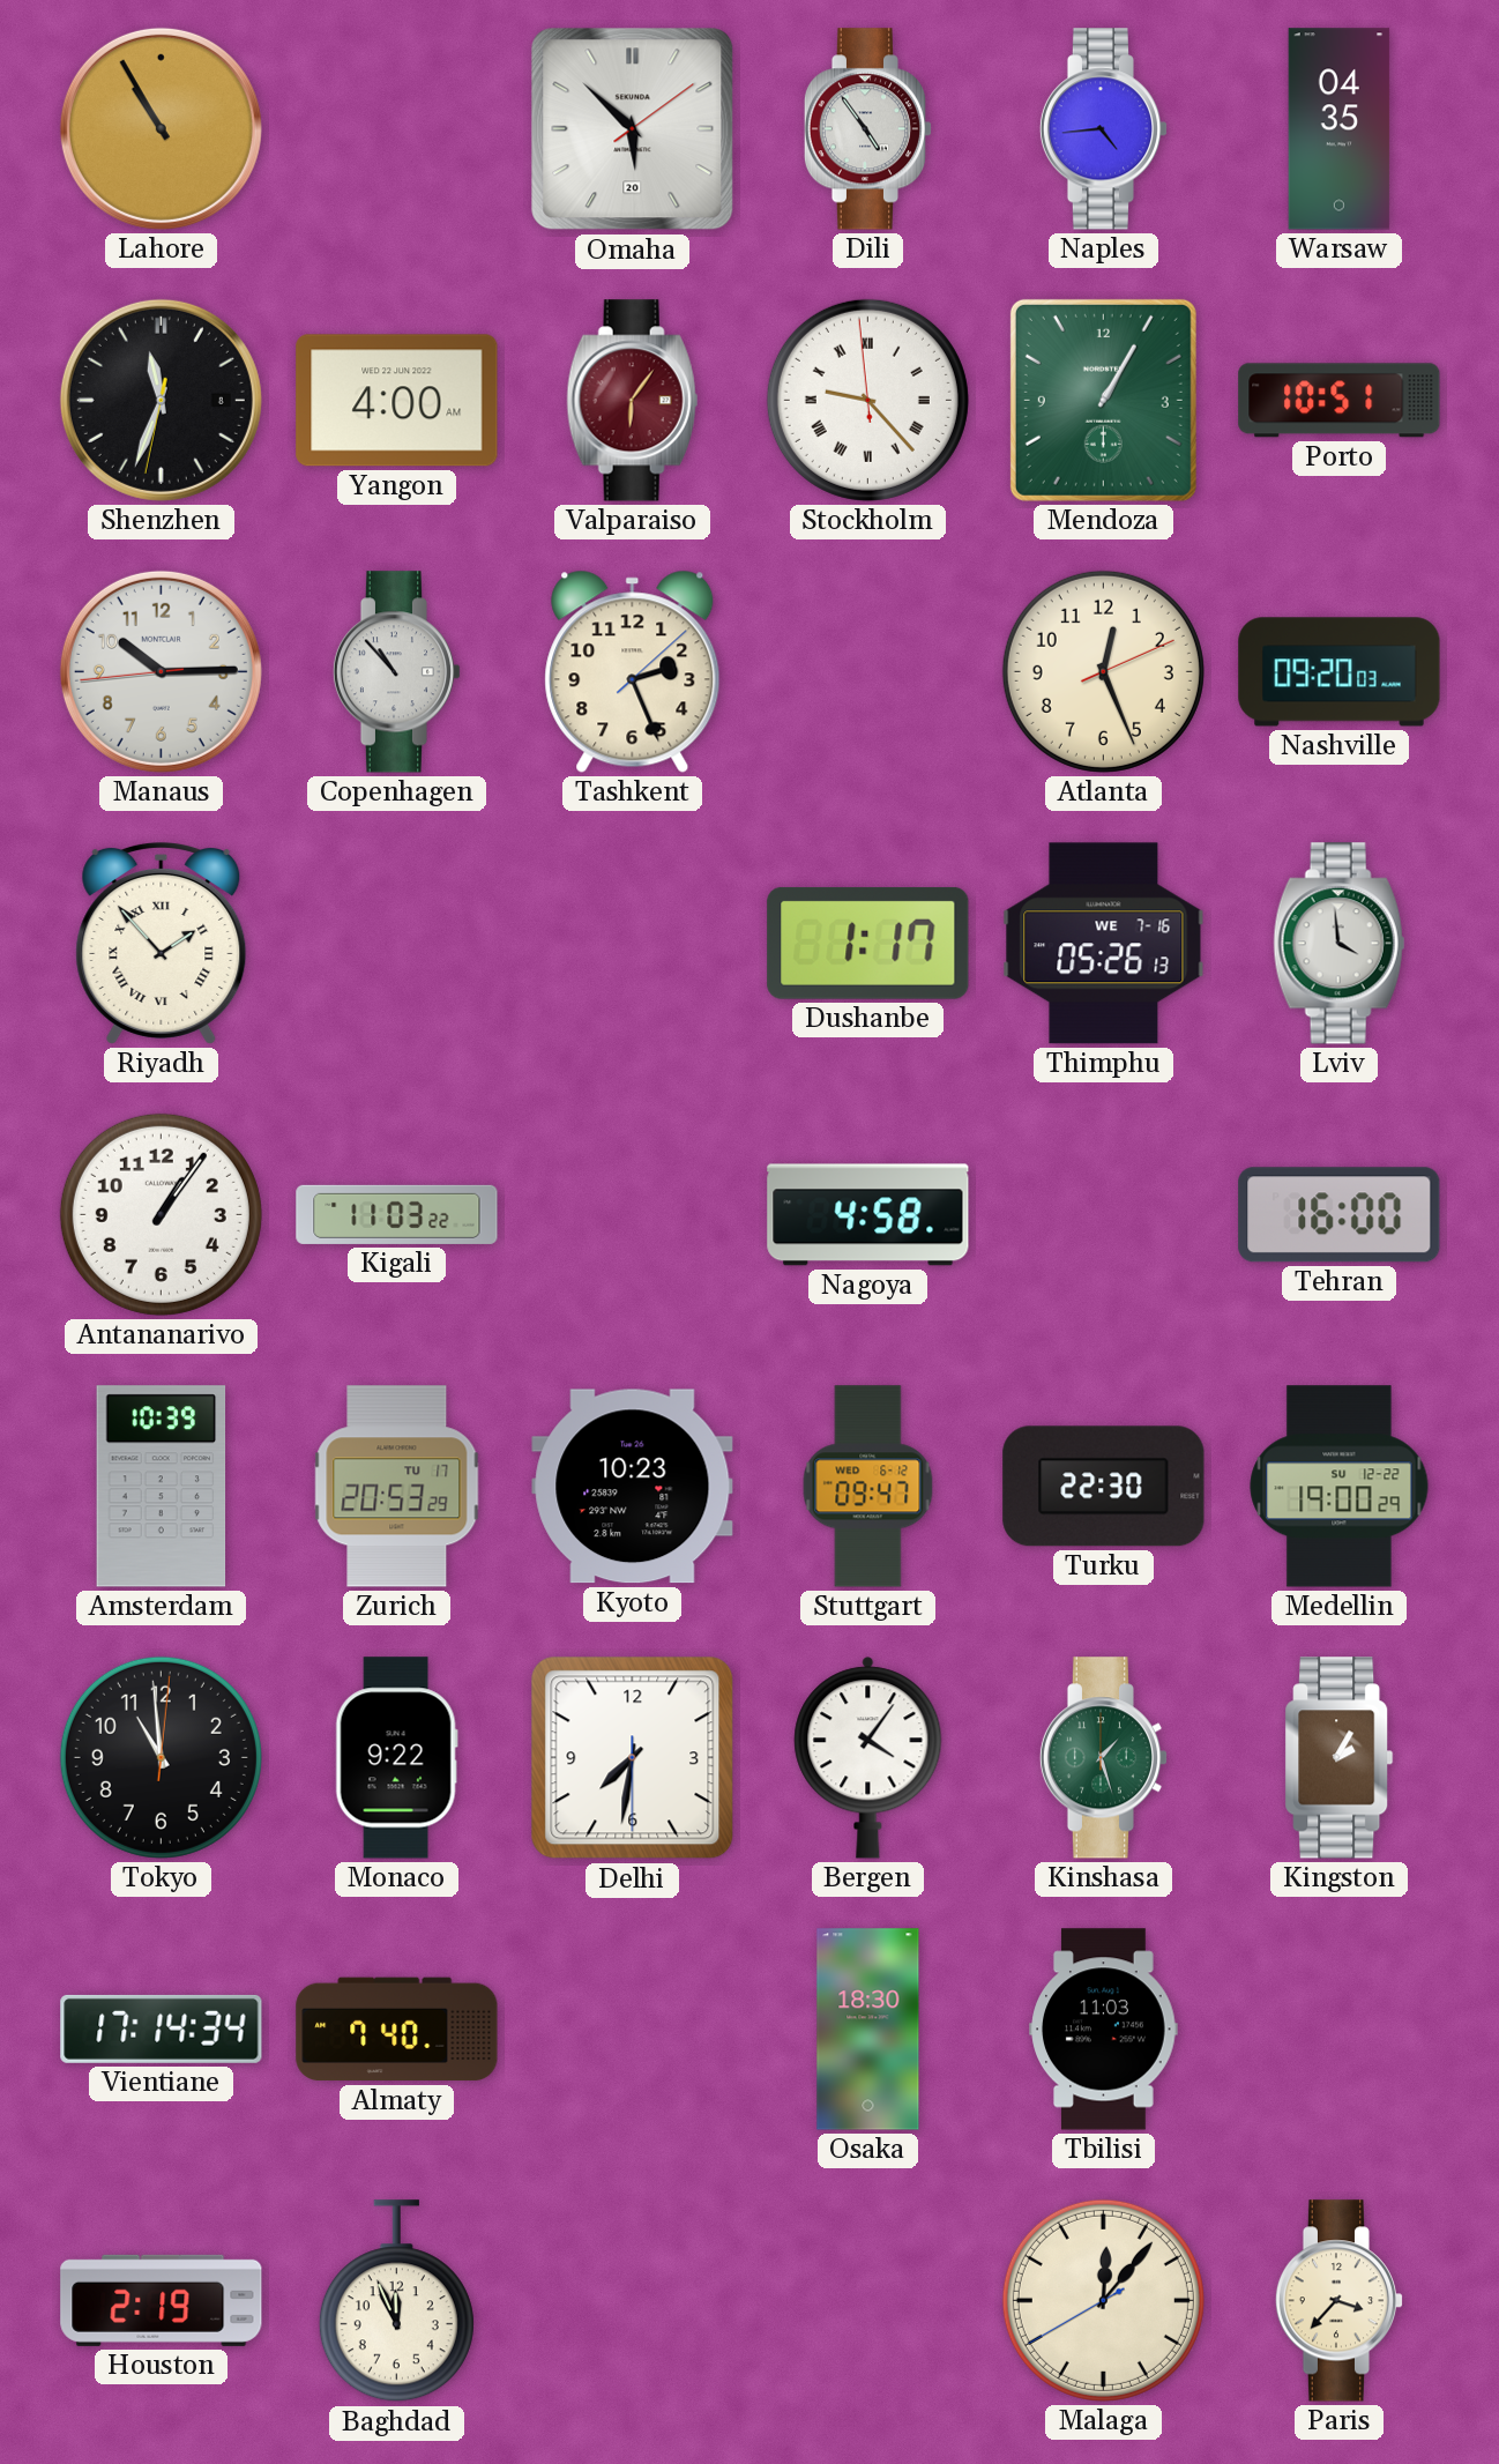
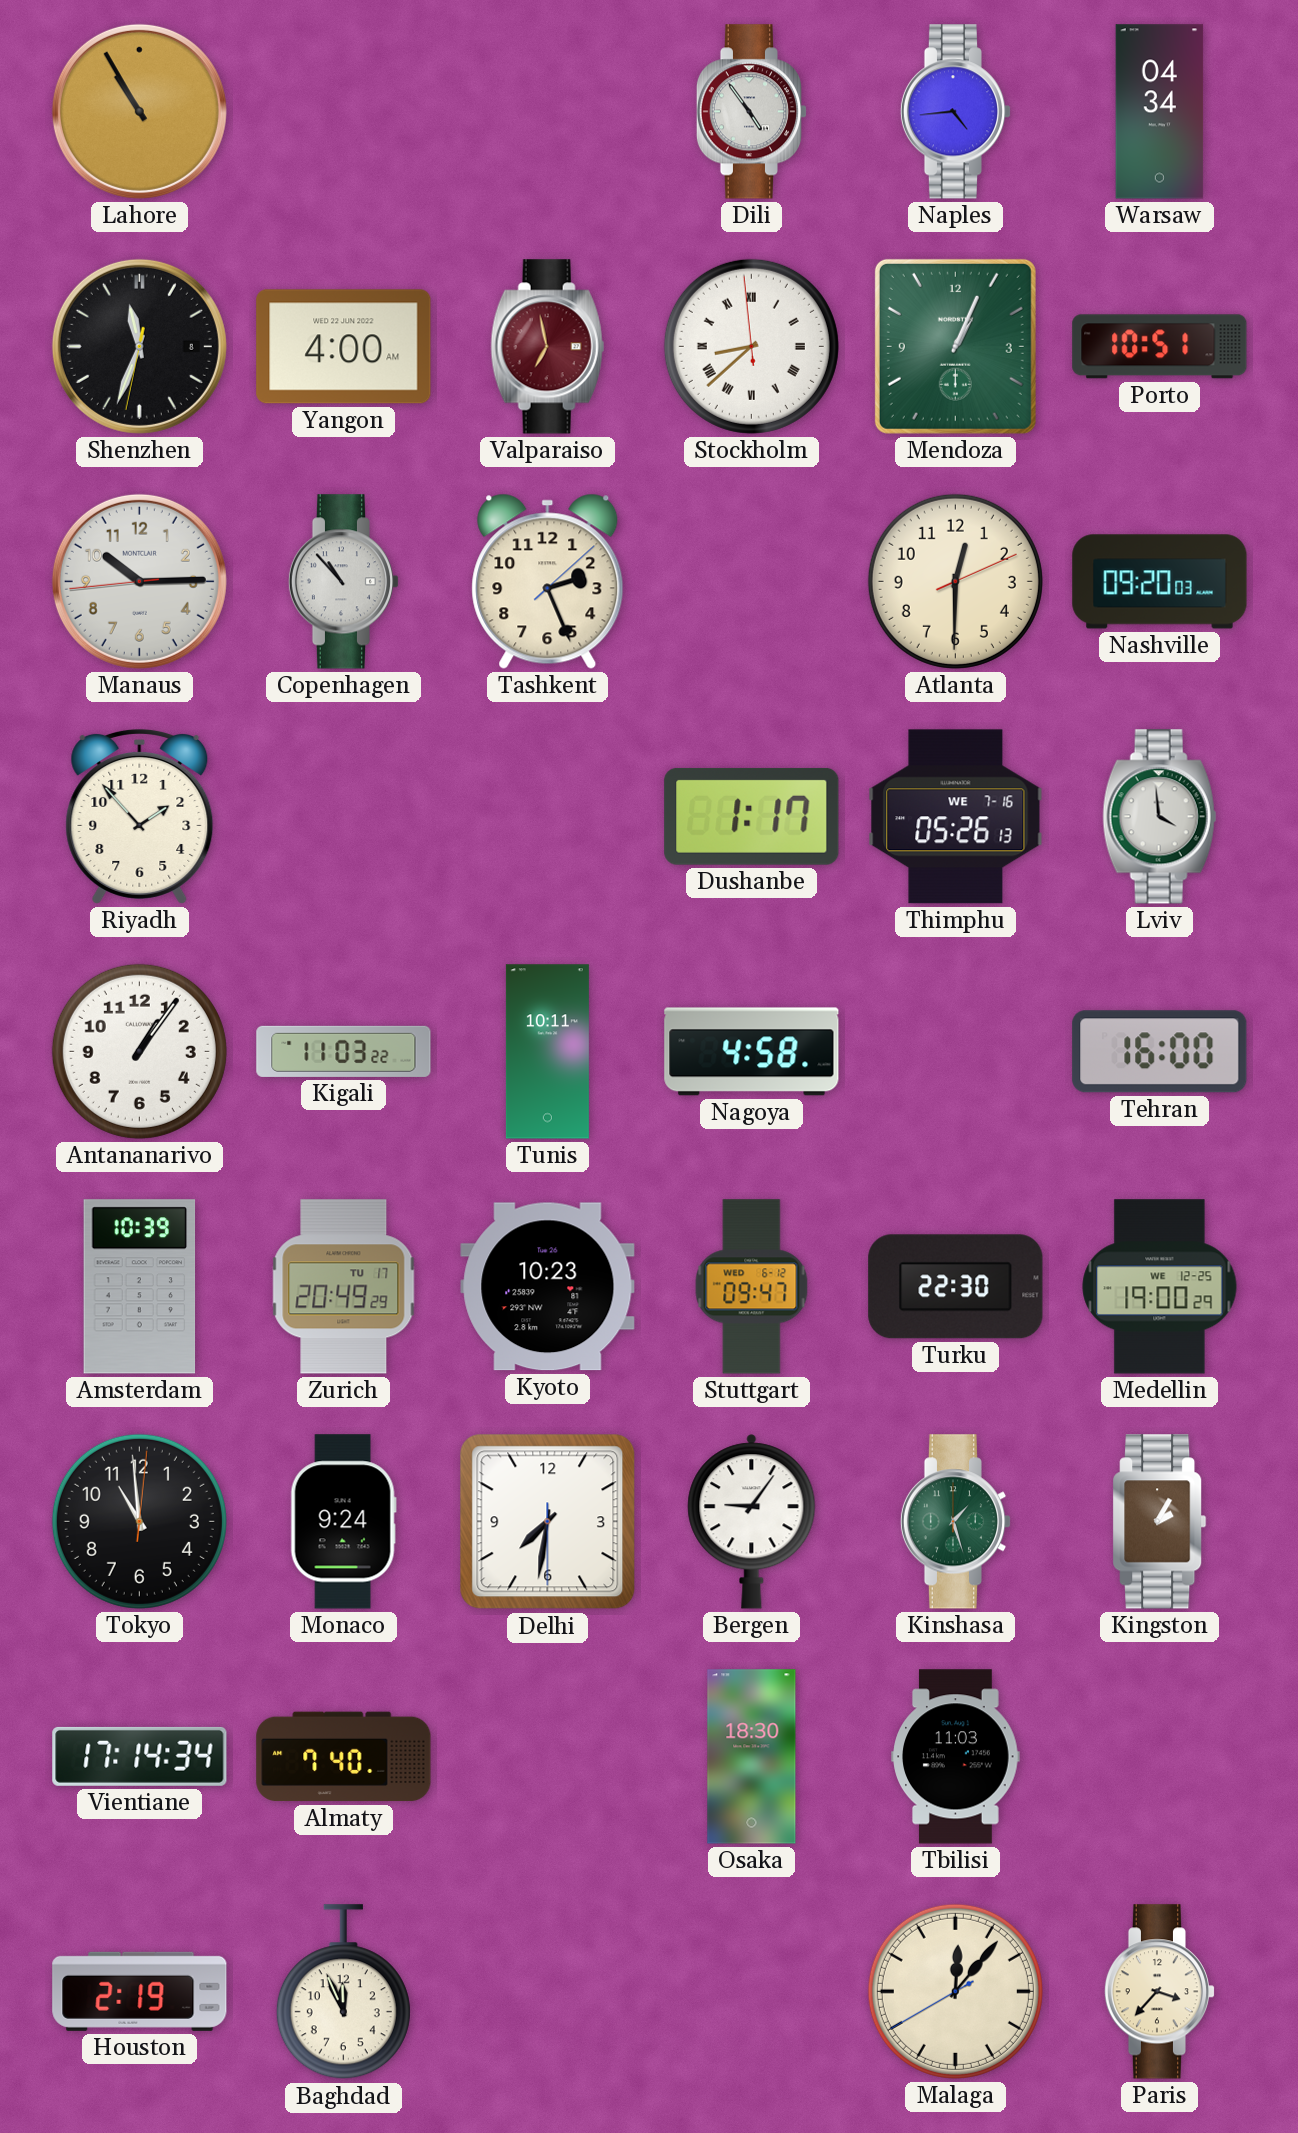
Omaha: 5:52 -> none
Warsaw: 04:35 -> 04:34
Valparaiso: 6:06 -> 6:58
Stockholm: 9:22 -> 8:37
Mendoza: 1:05 -> 1:04
Atlanta: 12:26 -> 12:30
Riyadh numerals: Roman -> Arabic
Tunis: none -> 10:11
Zurich: 20:53 -> 20:49
Medellin date: SU 12-22 -> WE 12-25
Monaco: 9:22 -> 9:24
Bergen: 4:06 -> 9:06
